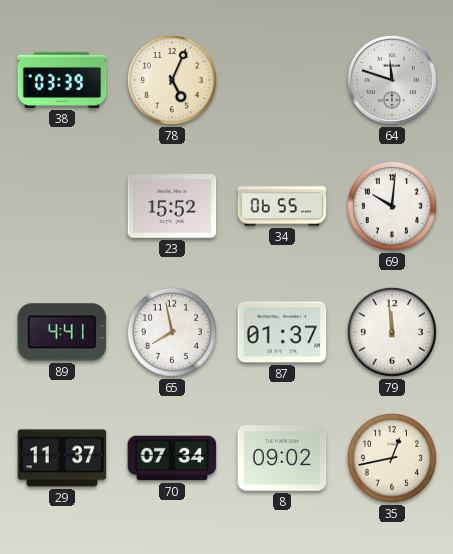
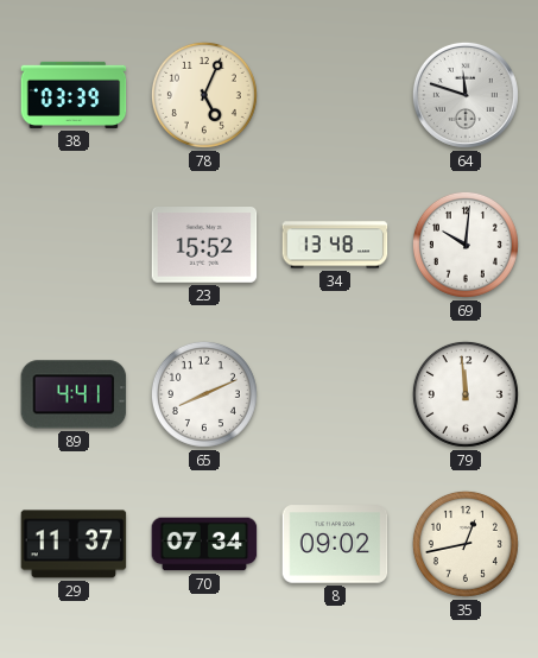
34: 06:55 -> 13:48
65: 7:58 -> 8:11
87: 01:37 -> none
